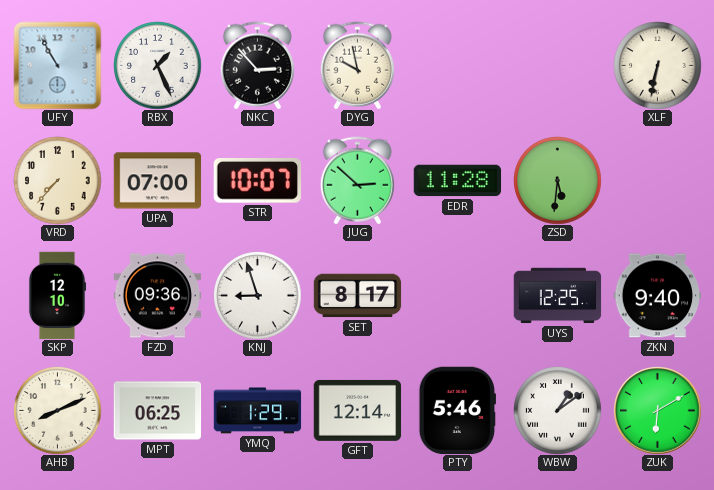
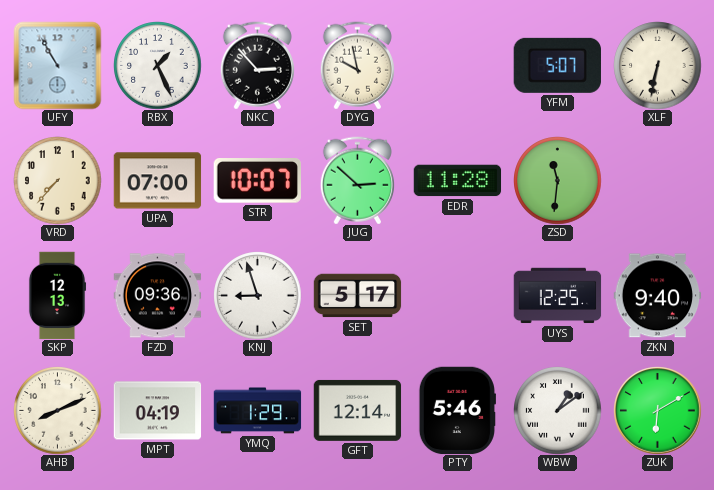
YFM: none -> 5:07
ZSD: 5:31 -> 11:31
SKP: 12:10 -> 12:13
SET: 8:17 -> 5:17
MPT: 06:25 -> 04:19
